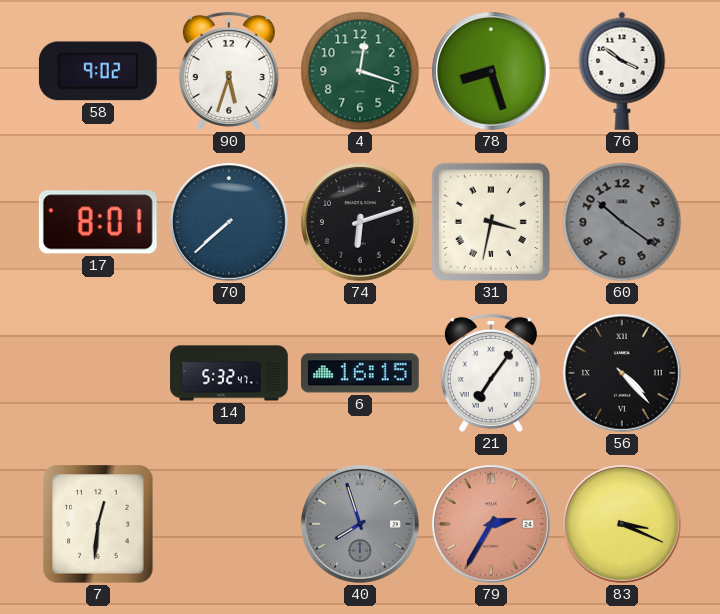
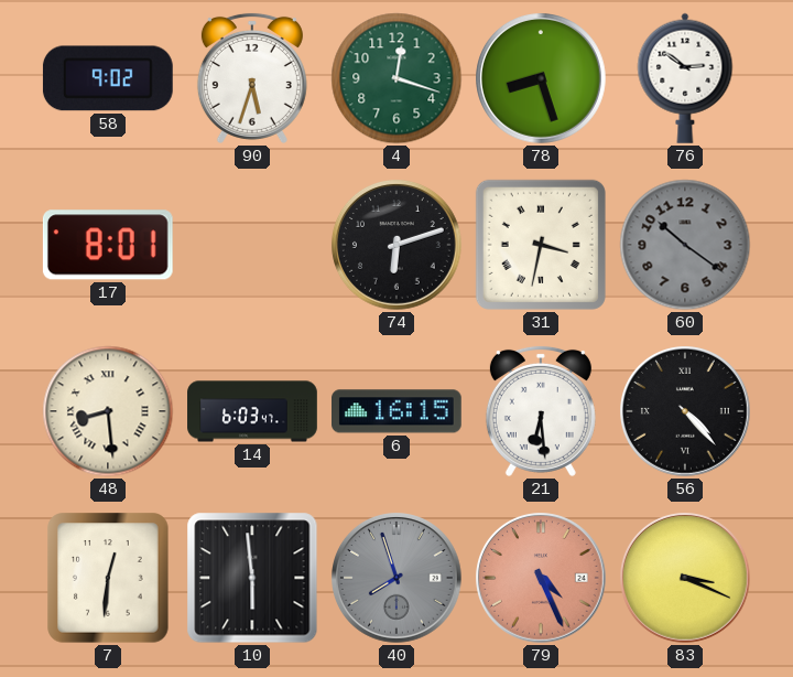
76: 3:51 -> 2:51
70: 7:38 -> none
48: none -> 8:29
14: 5:32 -> 6:03
21: 7:06 -> 6:29
10: none -> 5:59
79: 2:35 -> 4:26
